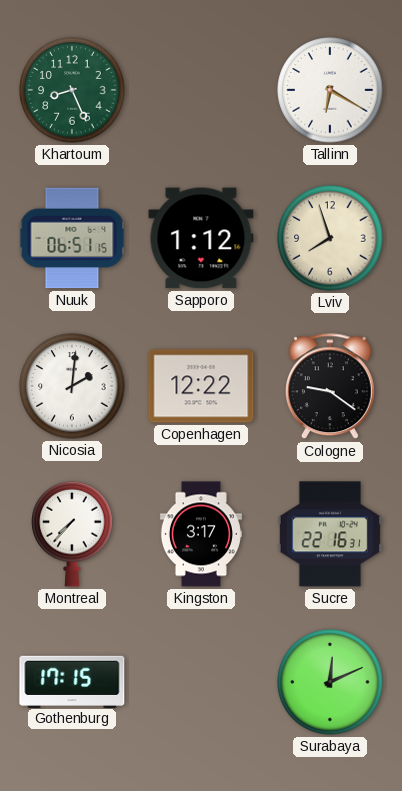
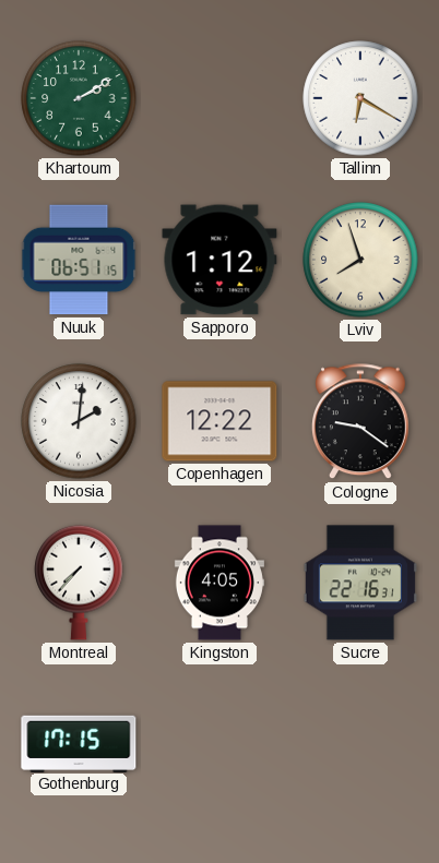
Khartoum: 8:26 -> 2:10
Kingston: 3:17 -> 4:05
Surabaya: 12:11 -> none
